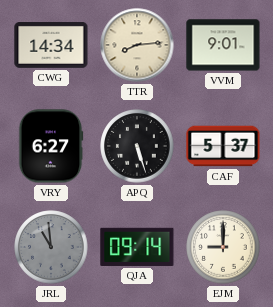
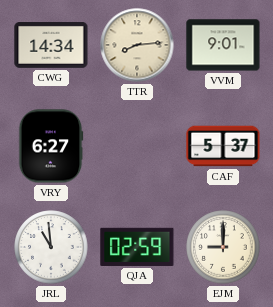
APQ: 5:27 -> none
JRL dial: grey -> white
QJA: 09:14 -> 02:59
